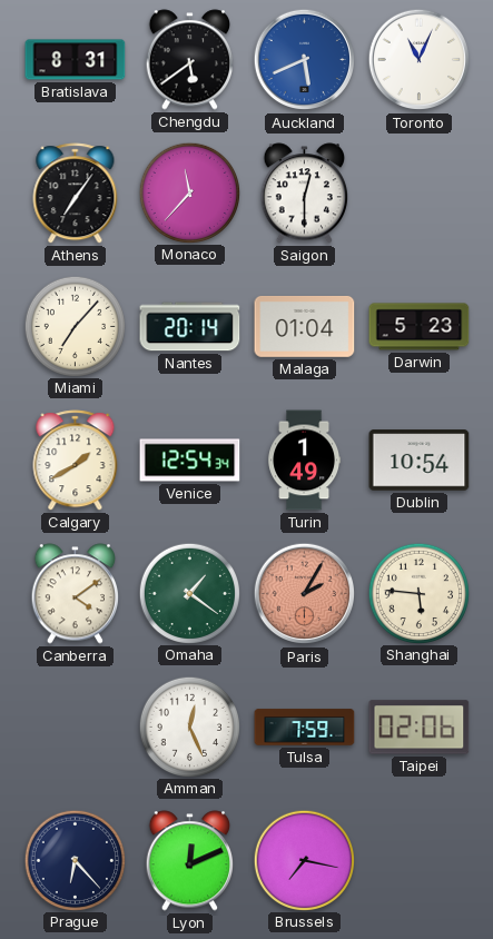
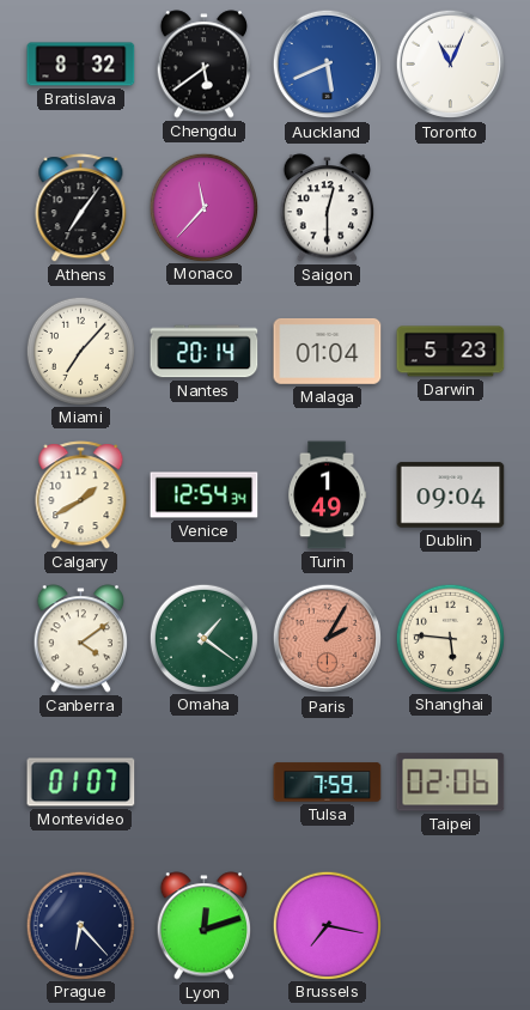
Bratislava: 8:31 -> 8:32
Dublin: 10:54 -> 09:04
Montevideo: none -> 01:07
Amman: 12:26 -> none
Lyon: 12:11 -> 12:12
